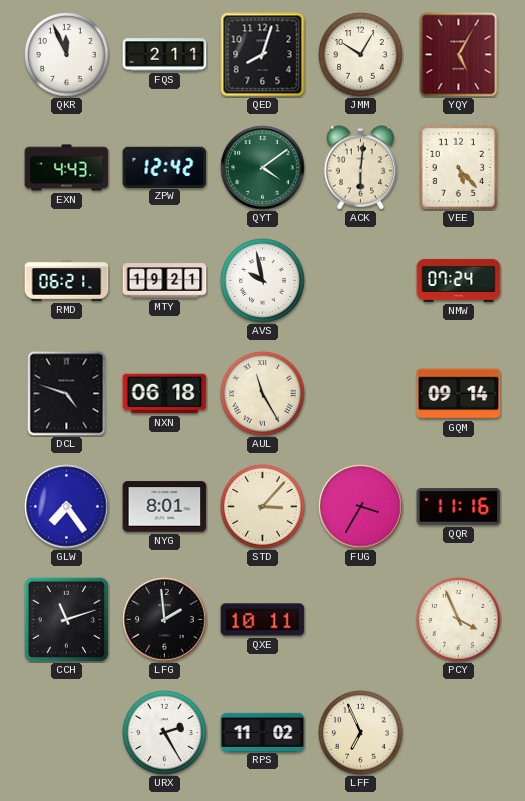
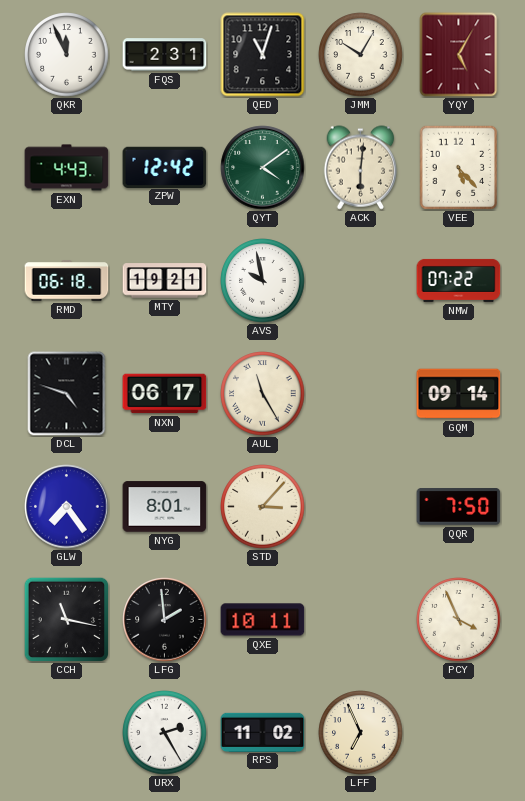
FQS: 2:11 -> 2:31
QED: 8:03 -> 11:03
RMD: 06:21 -> 06:18
NMW: 07:24 -> 07:22
NXN: 06:18 -> 06:17
FUG: 3:35 -> none
QQR: 11:16 -> 7:50
CCH: 11:12 -> 11:17
